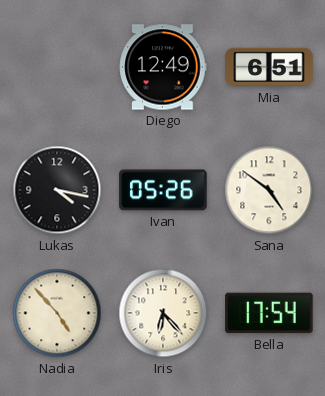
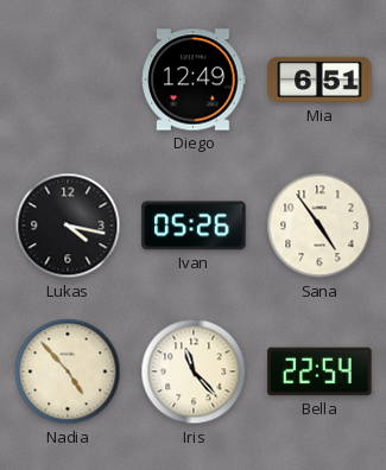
Sana: 4:51 -> 4:54
Iris: 6:23 -> 11:23
Bella: 17:54 -> 22:54
